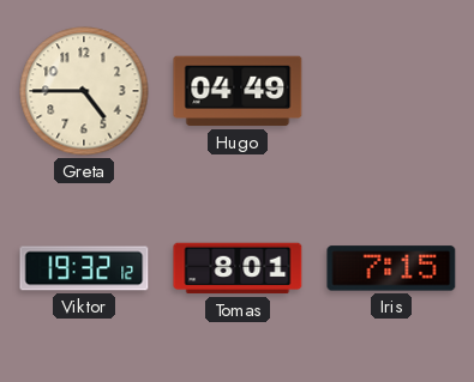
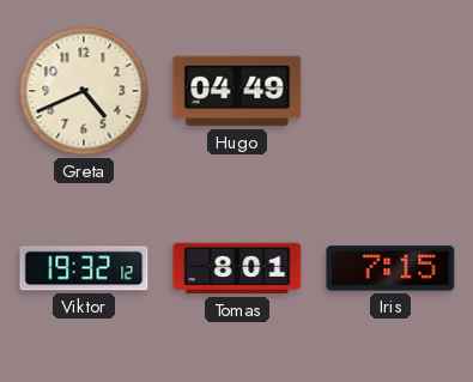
Greta: 4:45 -> 4:41
